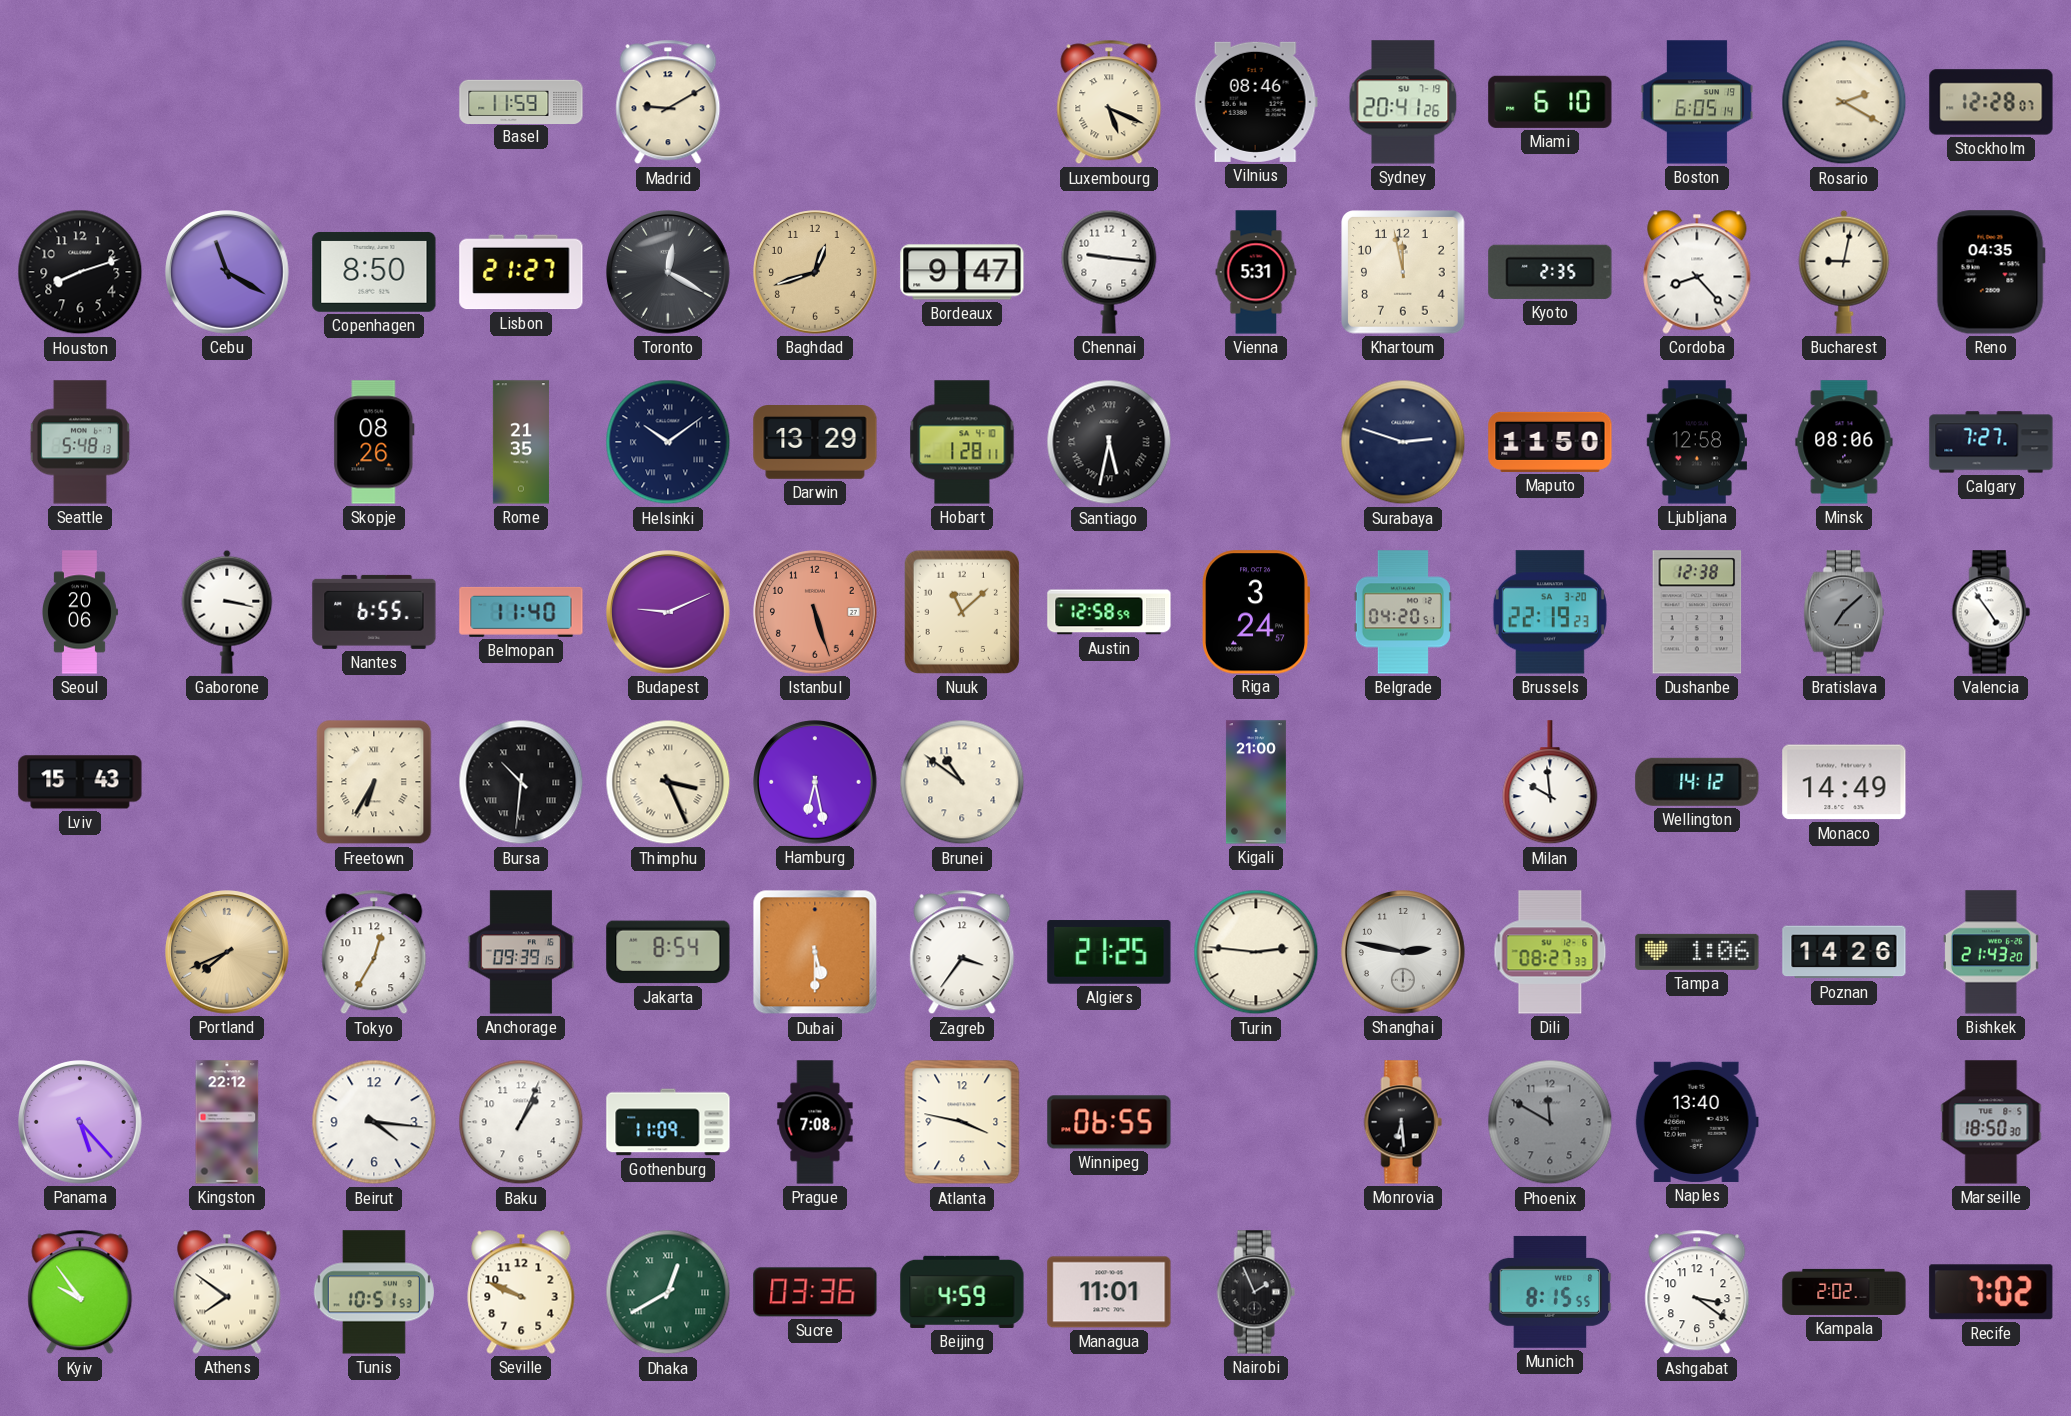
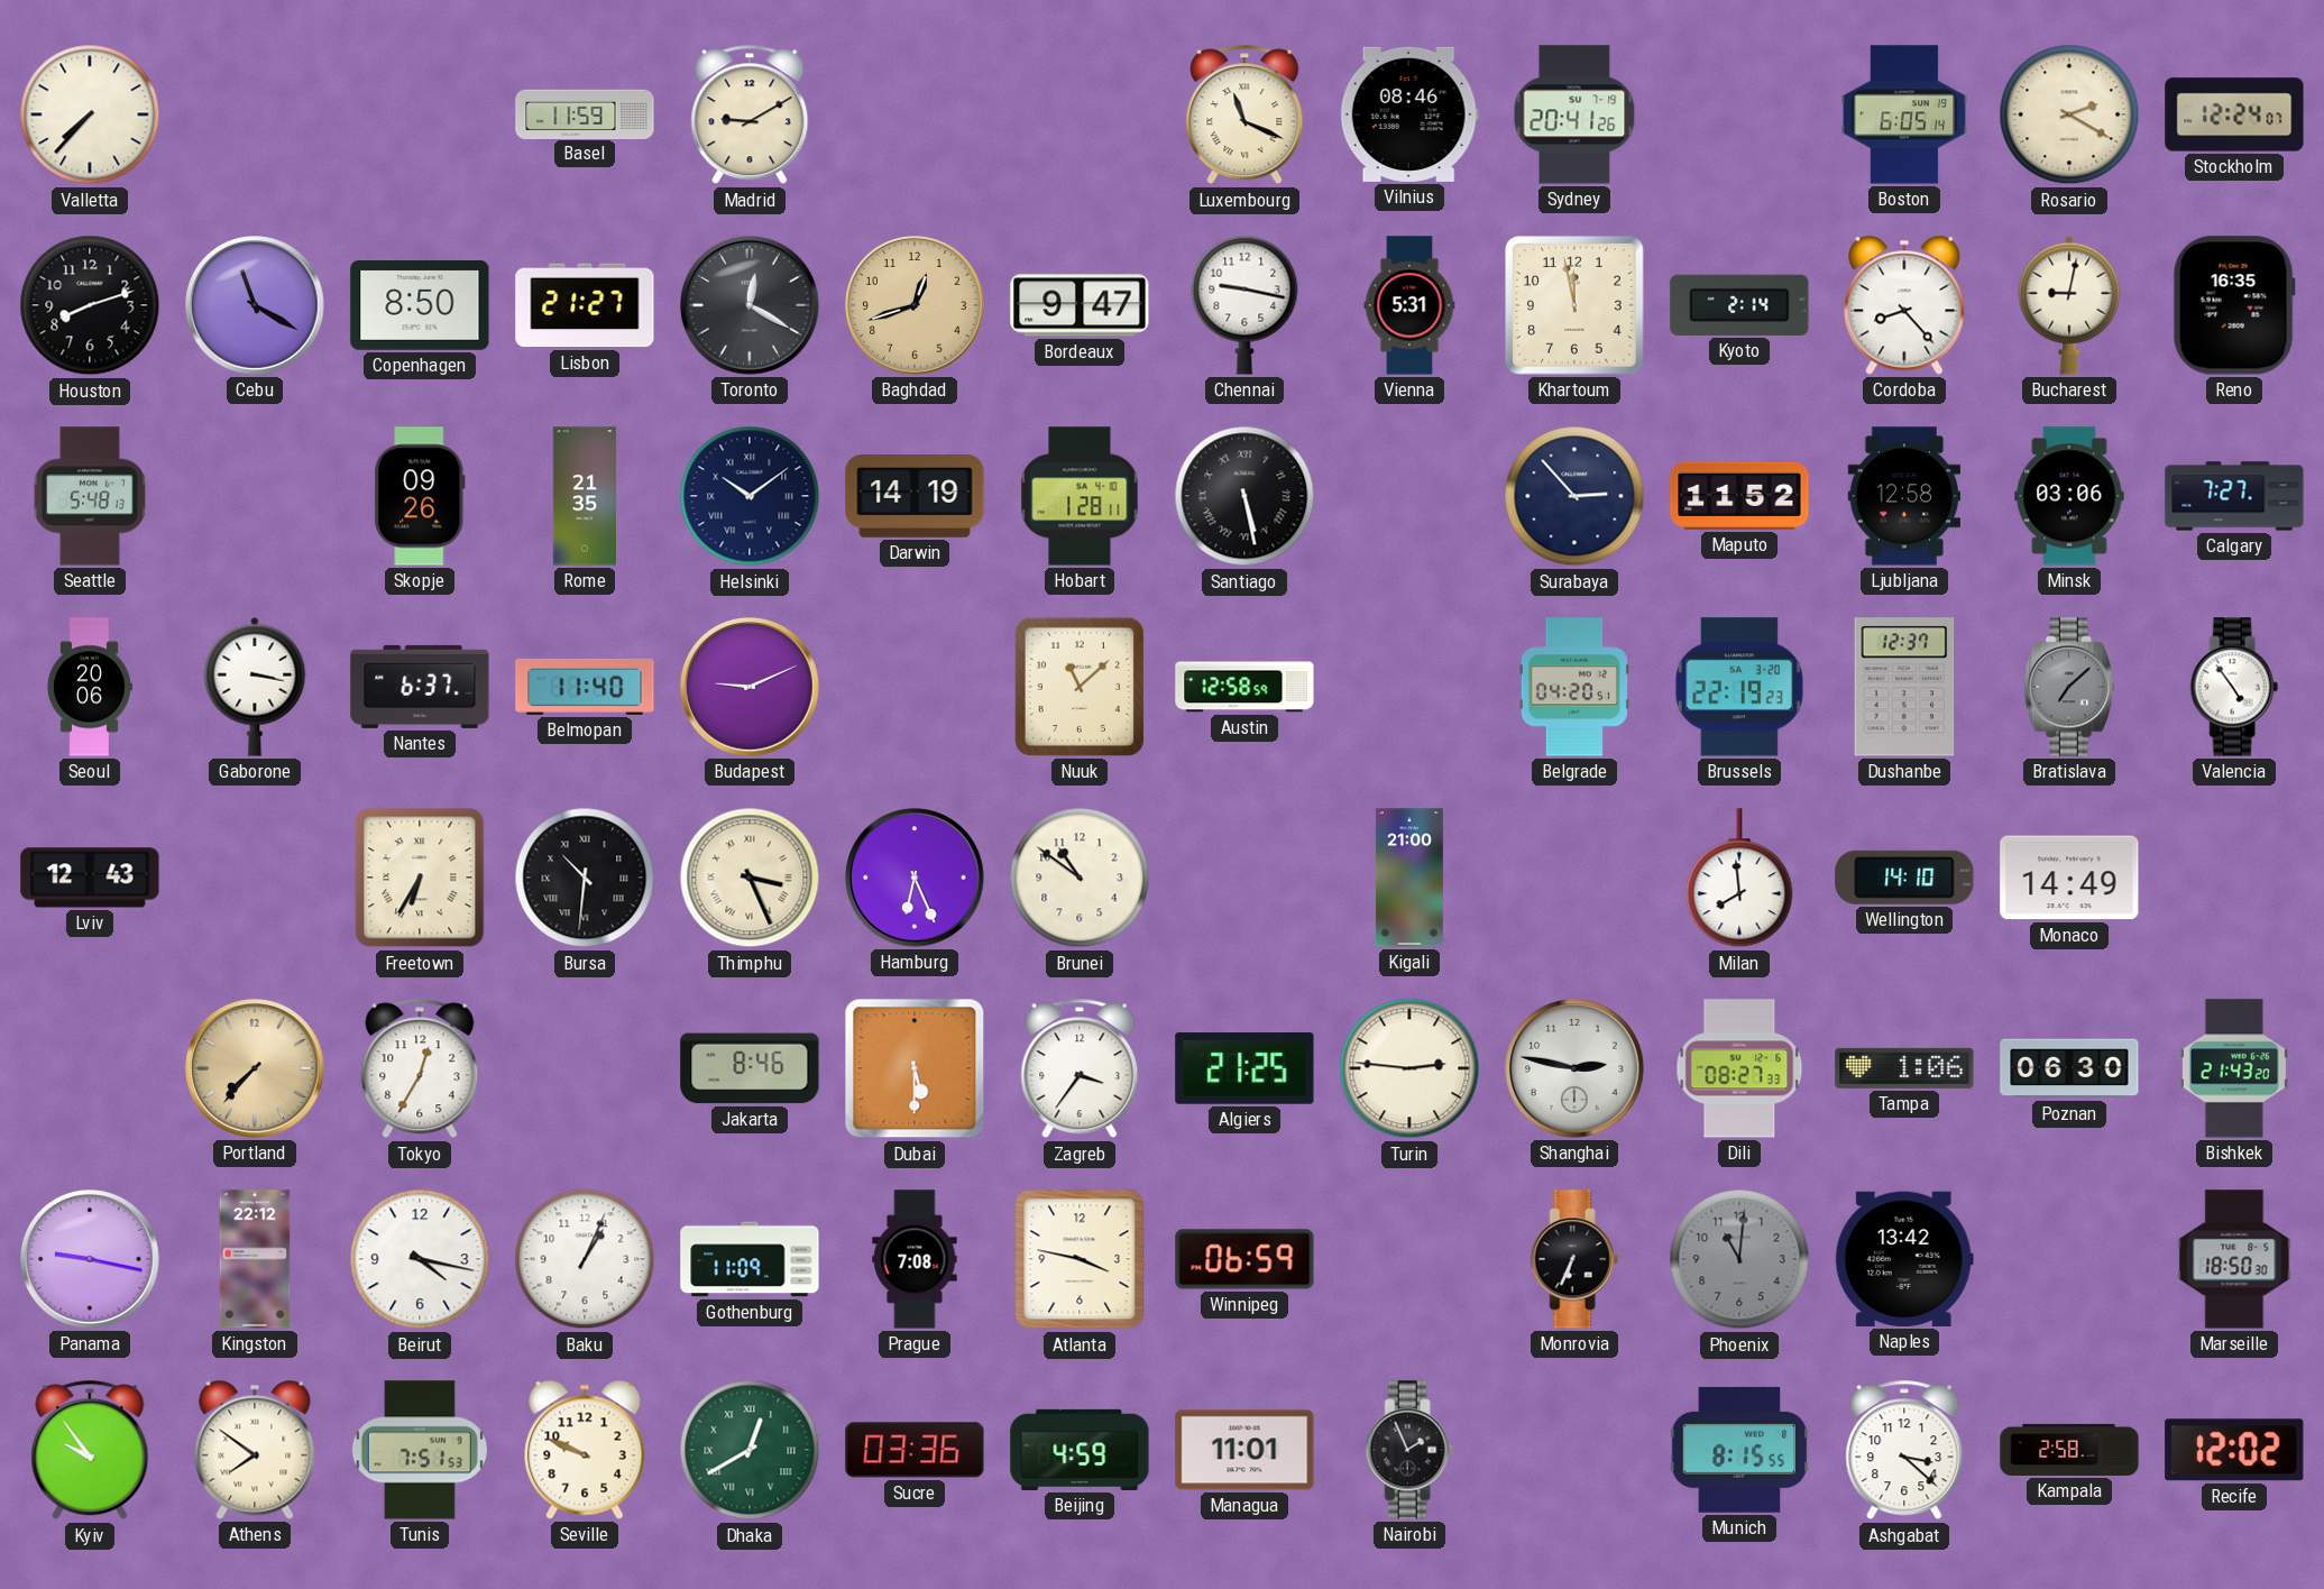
Valletta: none -> 7:37
Luxembourg: 5:19 -> 11:19
Miami: 6:10 -> none
Stockholm: 12:28 -> 12:24
Chennai: 9:16 -> 9:17
Kyoto: 2:35 -> 2:14
Reno: 04:35 -> 16:35
Skopje: 08:26 -> 09:26
Darwin: 13:29 -> 14:19
Santiago: 5:32 -> 5:28
Surabaya: 2:48 -> 2:53
Maputo: 11:50 -> 11:52
Minsk: 08:06 -> 03:06
Nantes: 6:55 -> 6:37
Istanbul: 5:27 -> none
Riga: 3:24 -> none
Dushanbe: 12:38 -> 12:37
Lviv: 15:43 -> 12:43
Hamburg: 6:28 -> 6:26
Milan: 9:59 -> 7:59
Wellington: 14:12 -> 14:10
Portland: 7:41 -> 7:37
Anchorage: 09:39 -> none
Jakarta: 8:54 -> 8:46
Poznan: 14:26 -> 06:30
Panama: 5:23 -> 9:17
Beirut: 4:16 -> 4:17
Winnipeg: 06:55 -> 06:59
Monrovia: 6:29 -> 6:34
Phoenix: 11:50 -> 11:01
Naples: 13:40 -> 13:42
Tunis: 10:51 -> 7:51
Ashgabat: 3:21 -> 3:22
Kampala: 2:02 -> 2:58
Recife: 7:02 -> 12:02
